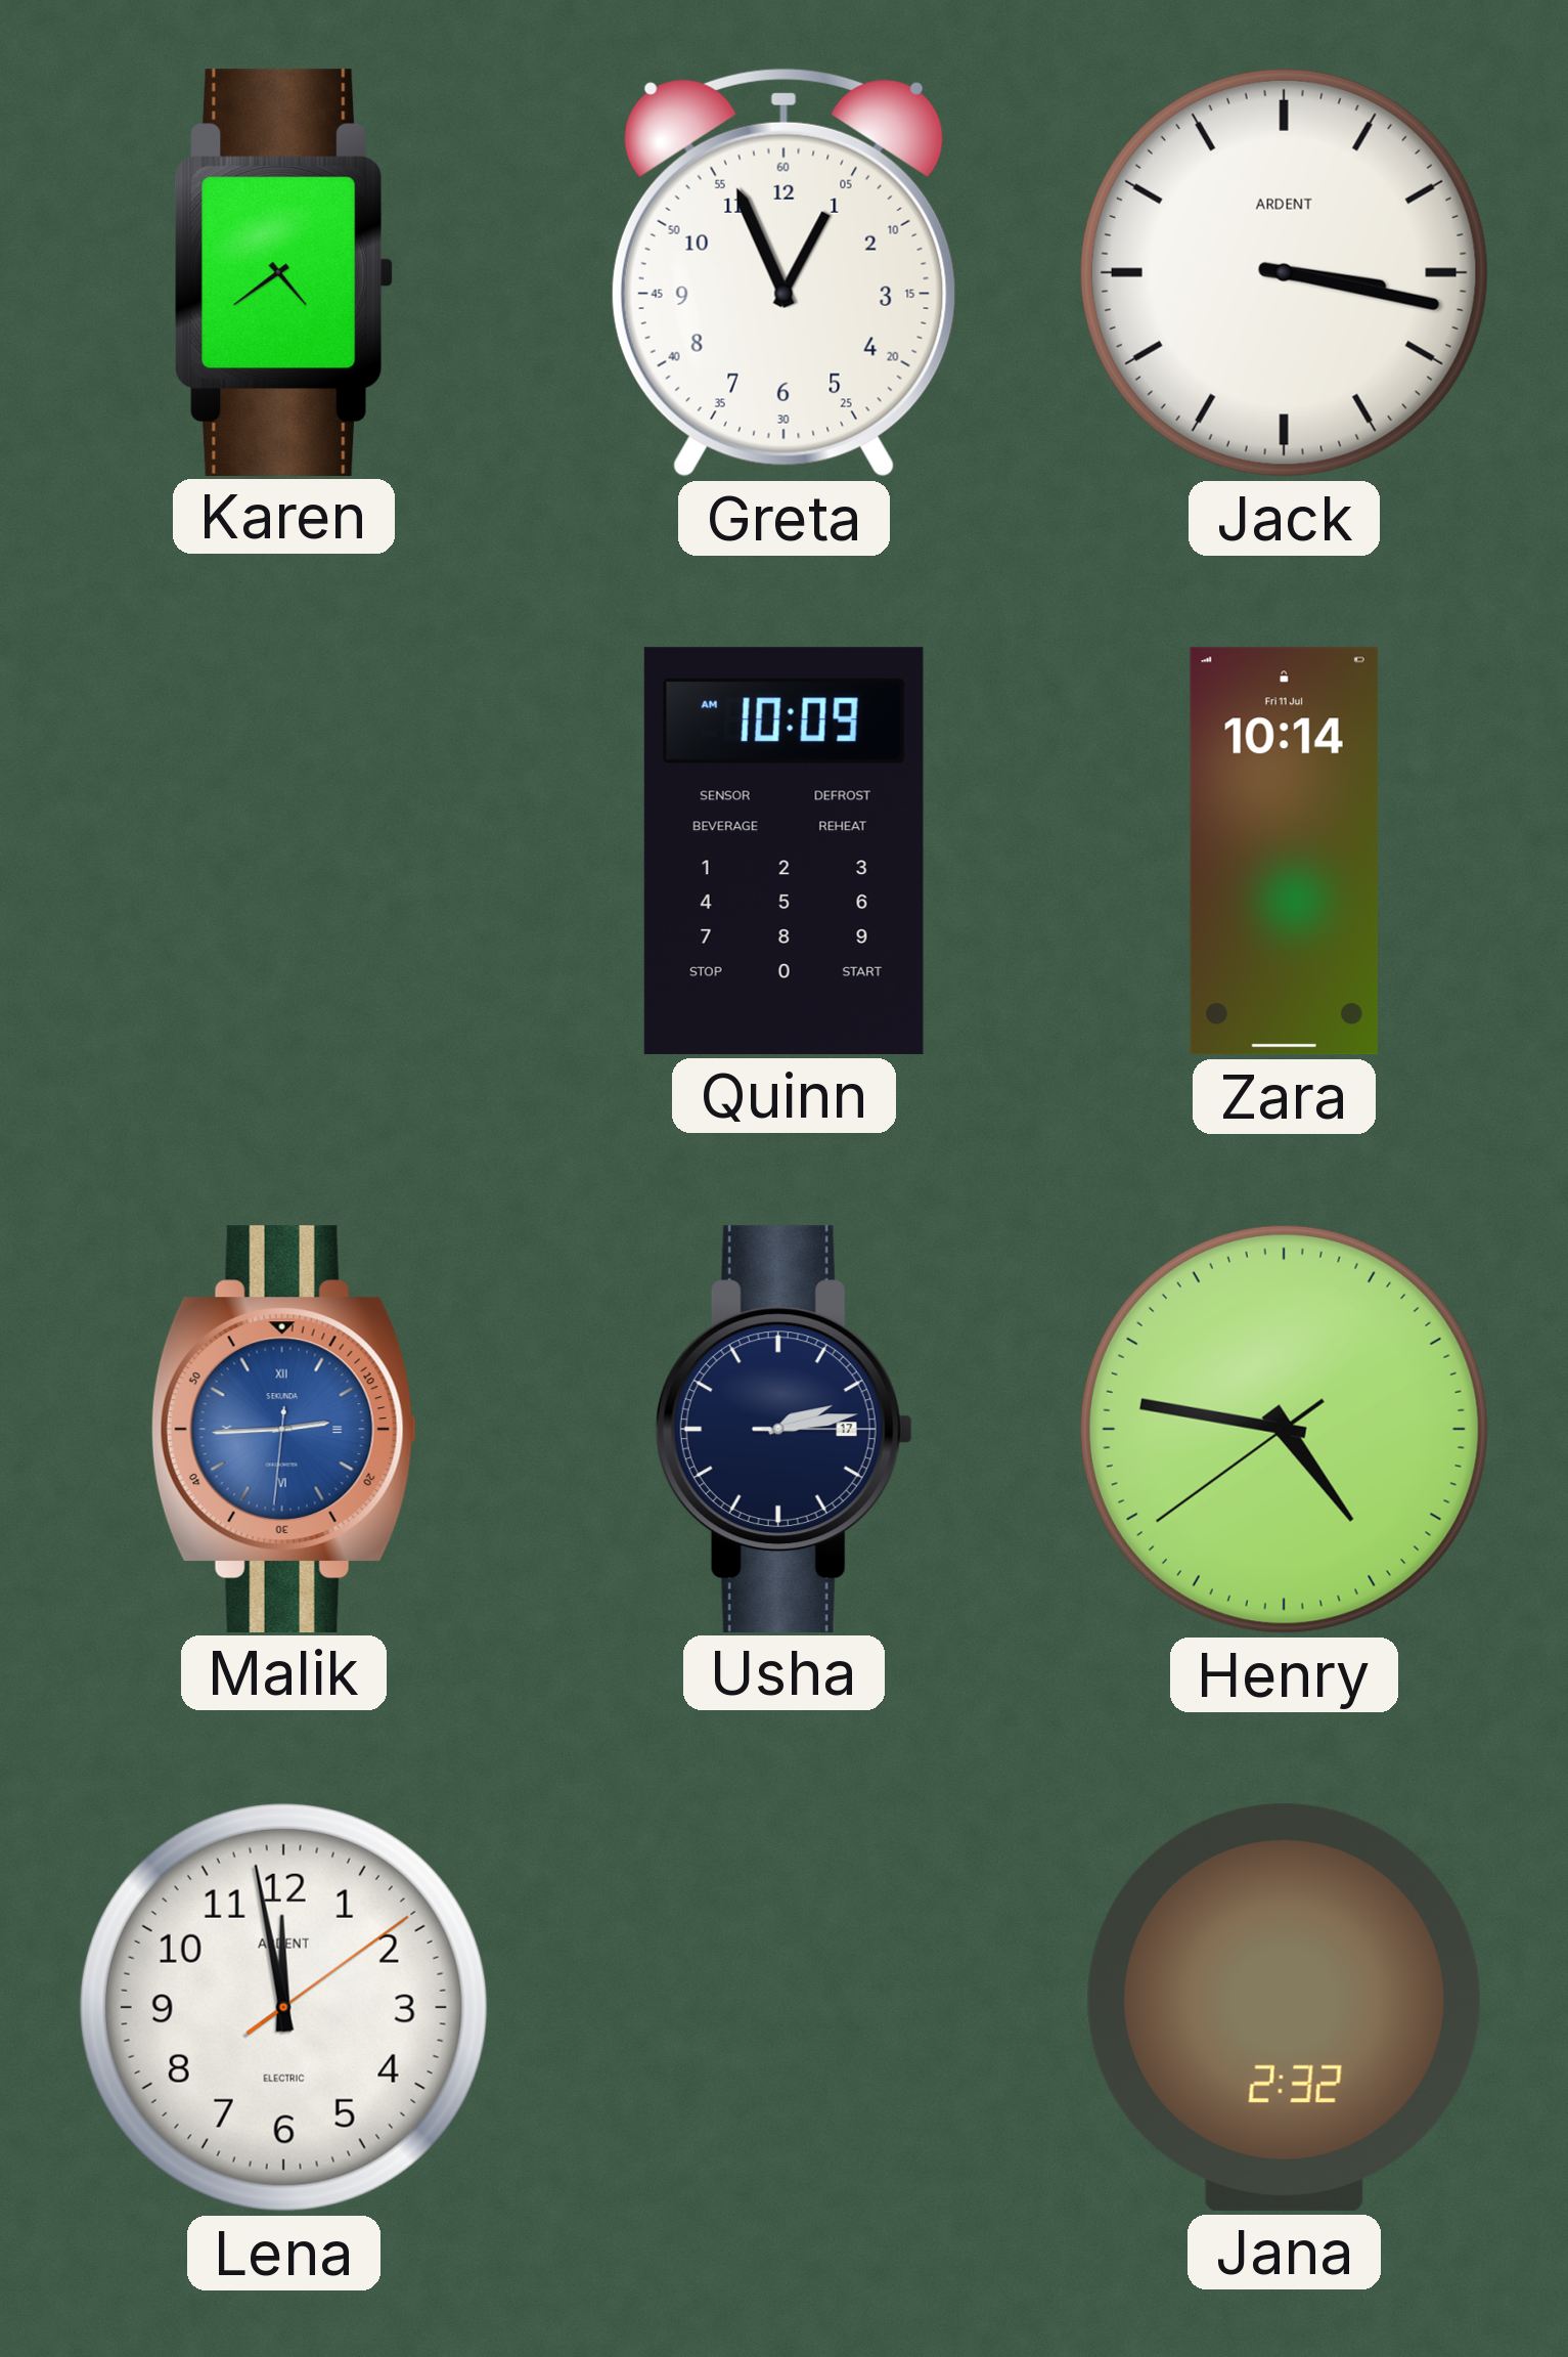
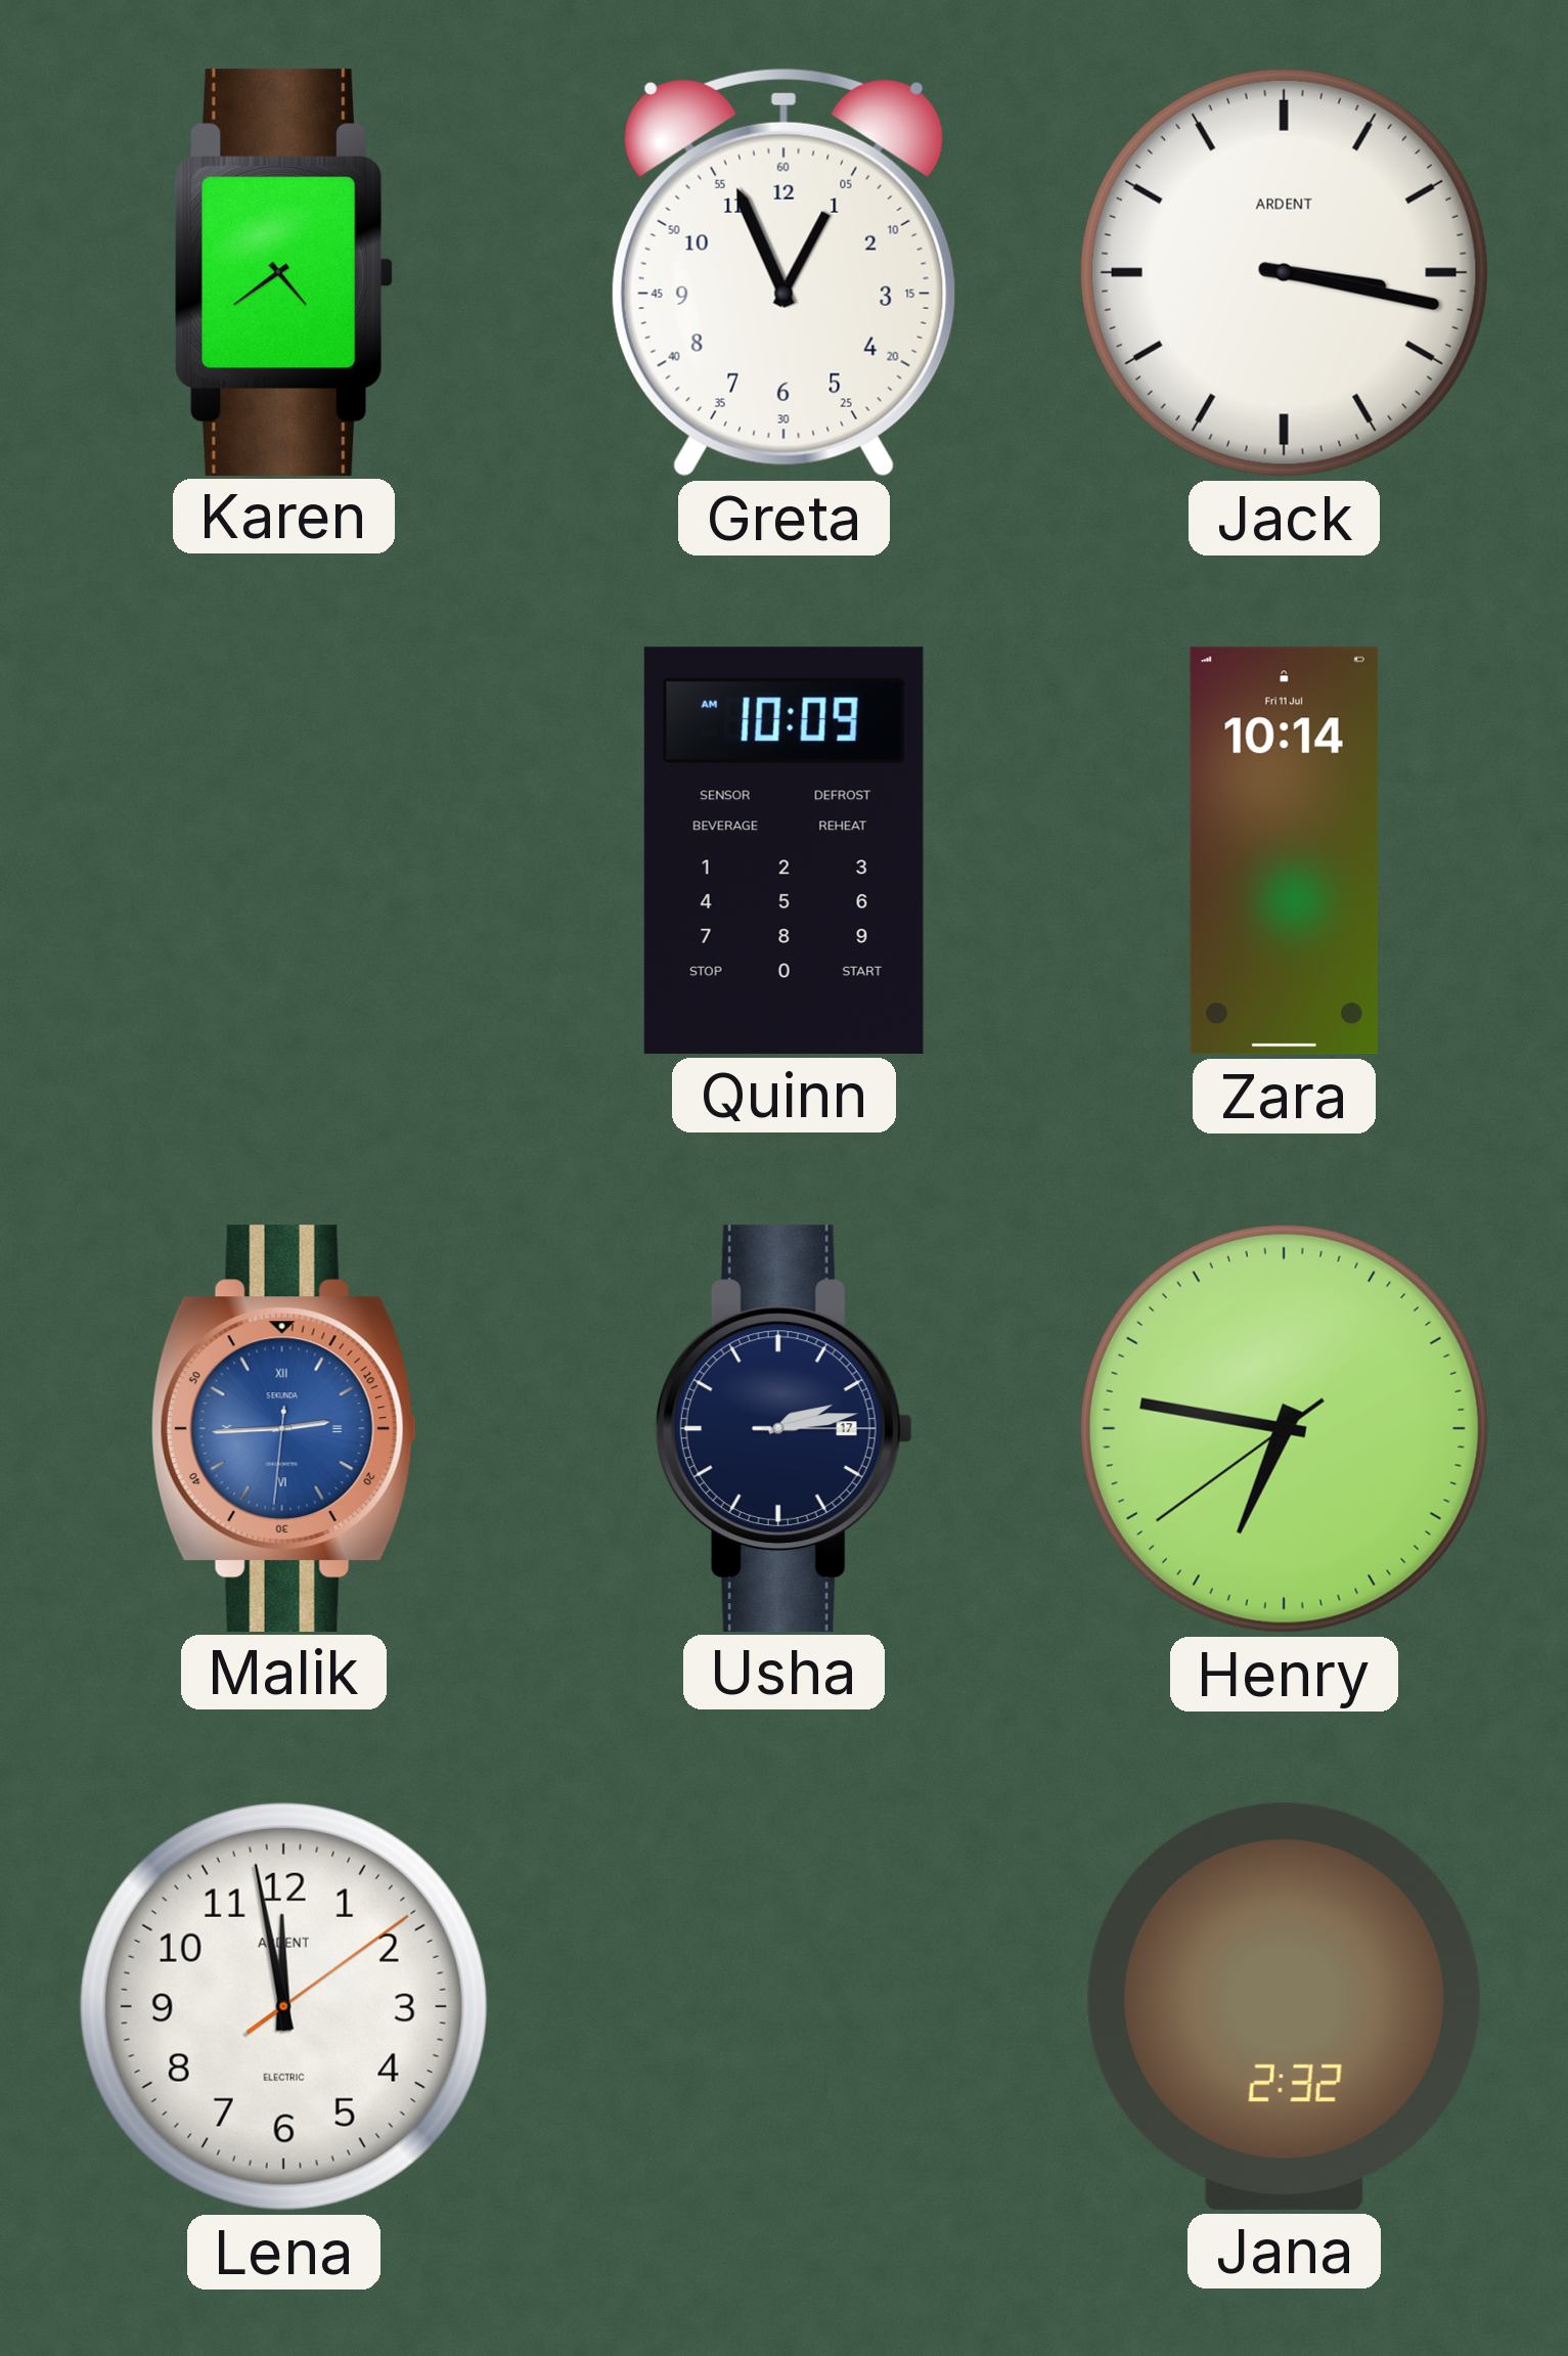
Henry: 4:46 -> 6:46
